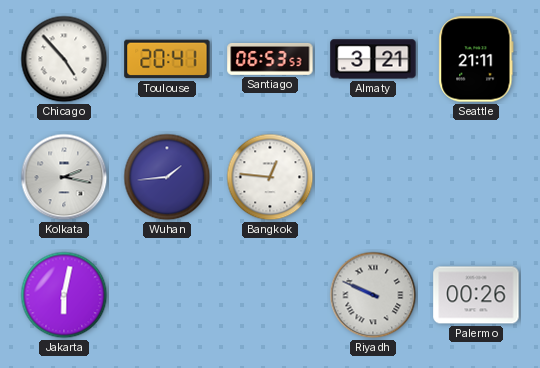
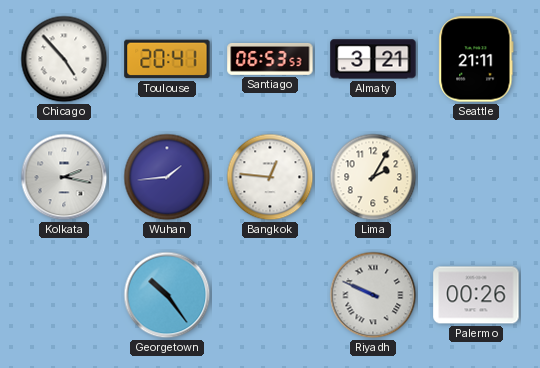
Lima: none -> 2:05
Jakarta: 6:02 -> none
Georgetown: none -> 10:24
